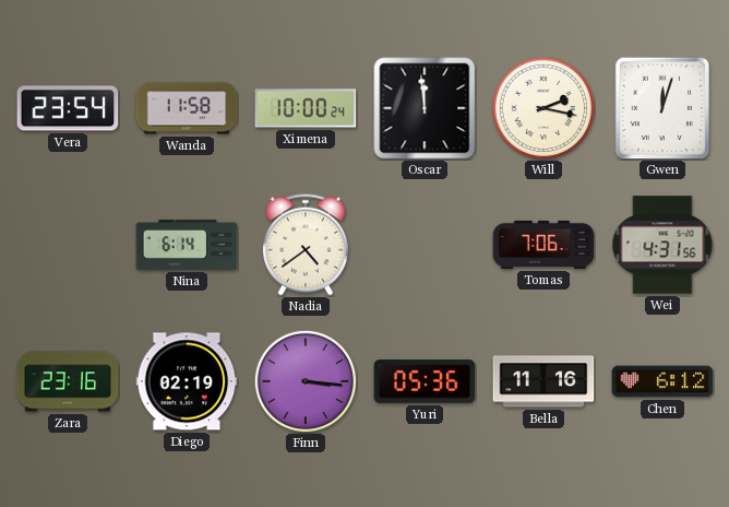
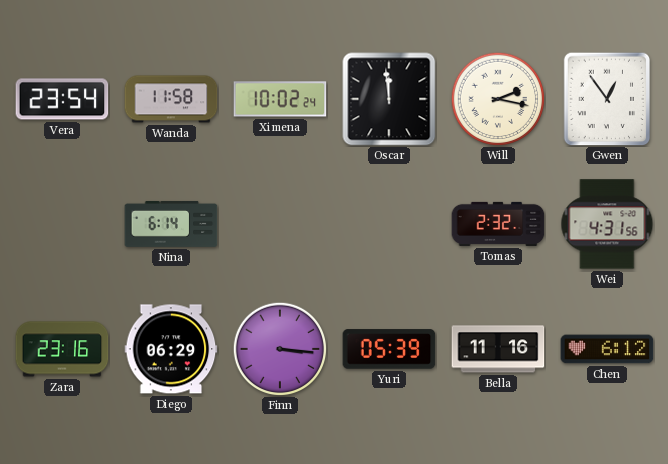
Ximena: 10:00 -> 10:02
Gwen: 12:03 -> 12:54
Nadia: 4:39 -> none
Tomas: 7:06 -> 2:32
Diego: 02:19 -> 06:29
Yuri: 05:36 -> 05:39
